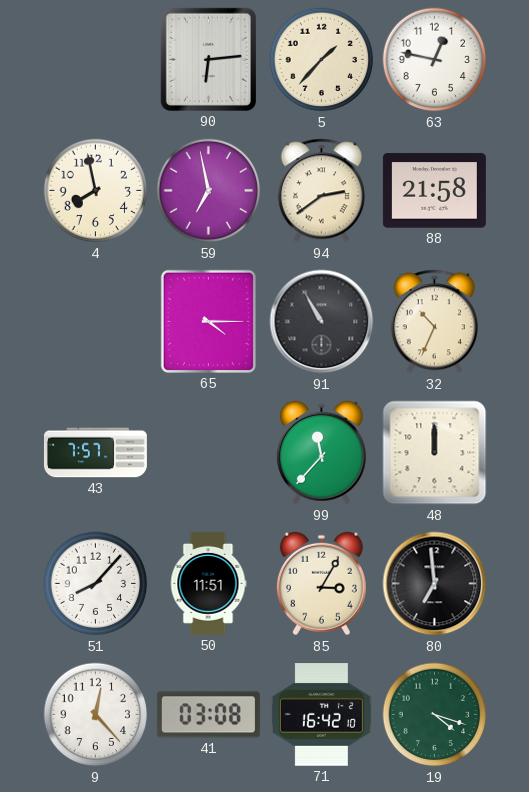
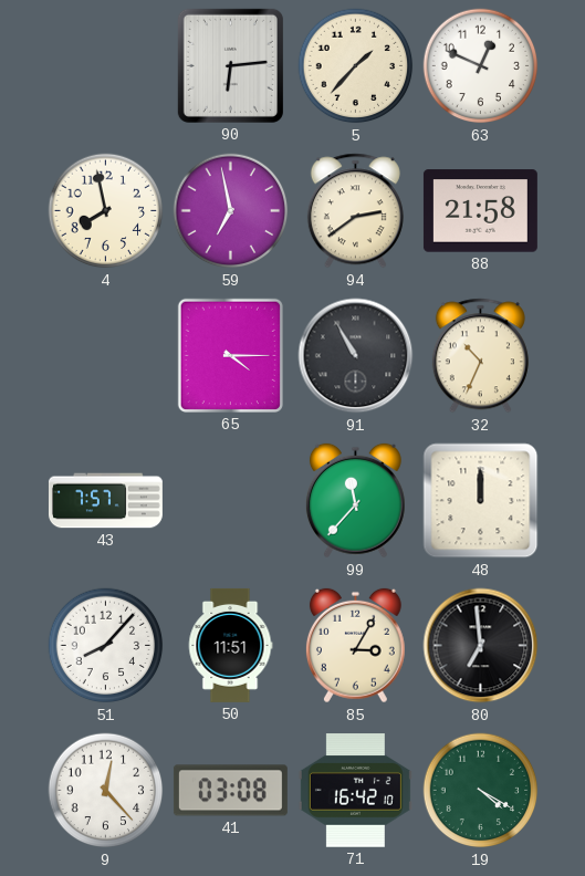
63: 12:47 -> 12:49
19: 4:18 -> 4:20
